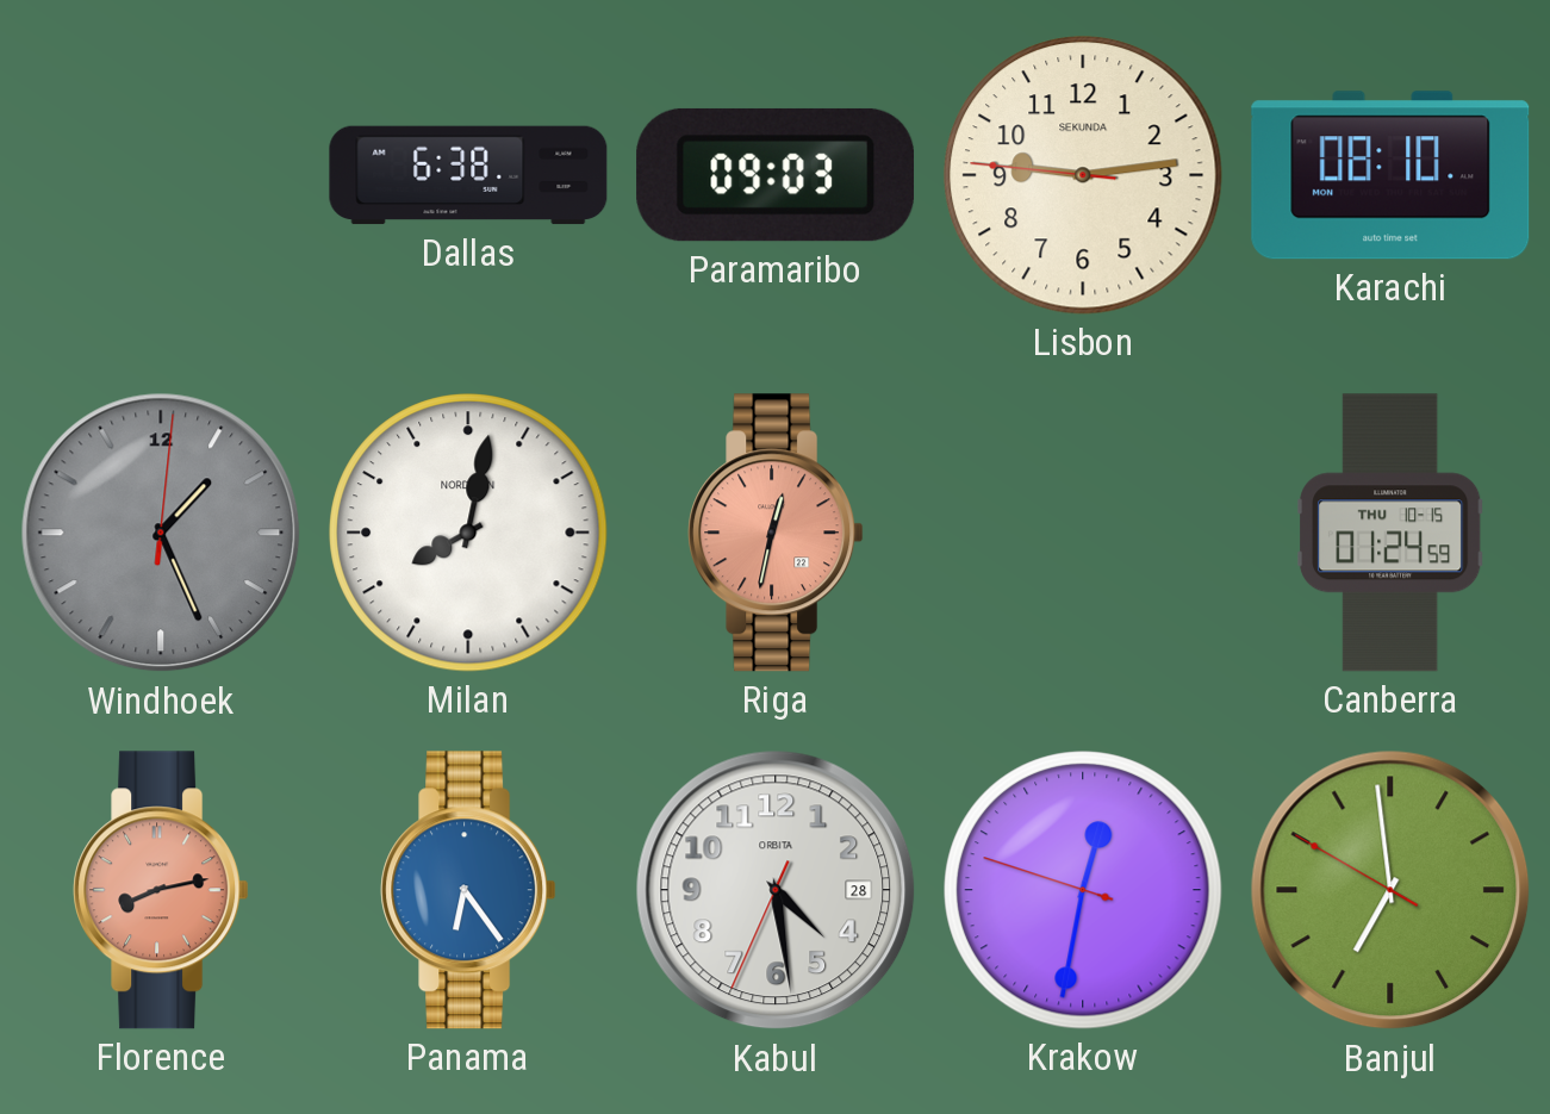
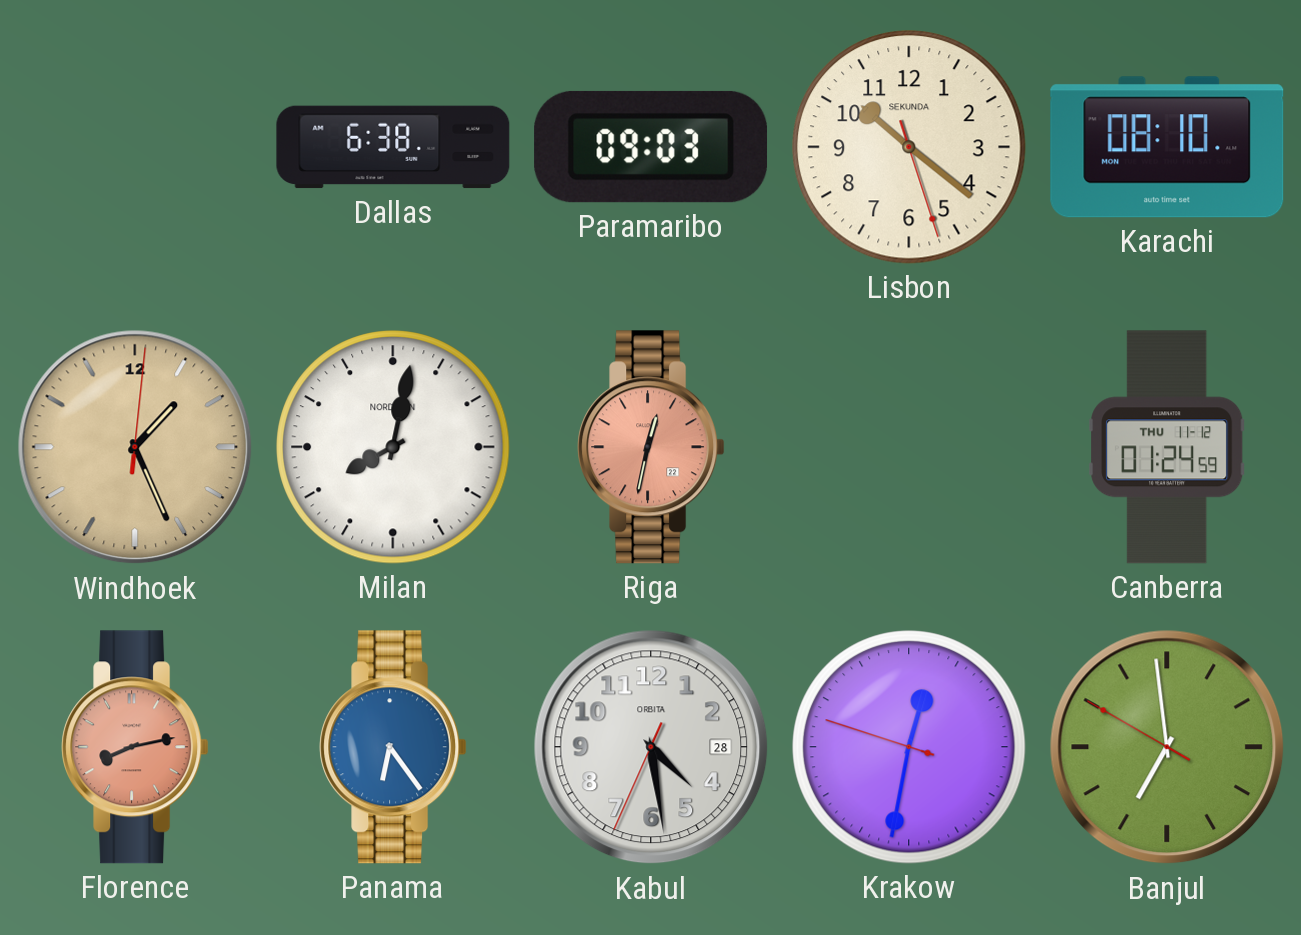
Lisbon: 9:13 -> 10:21
Windhoek dial: grey -> champagne
Canberra date: THU 10-15 -> THU 11-12
